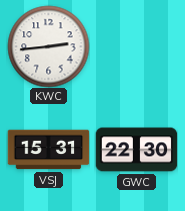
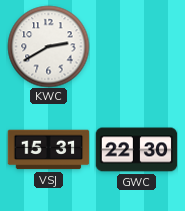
KWC: 2:44 -> 2:40
